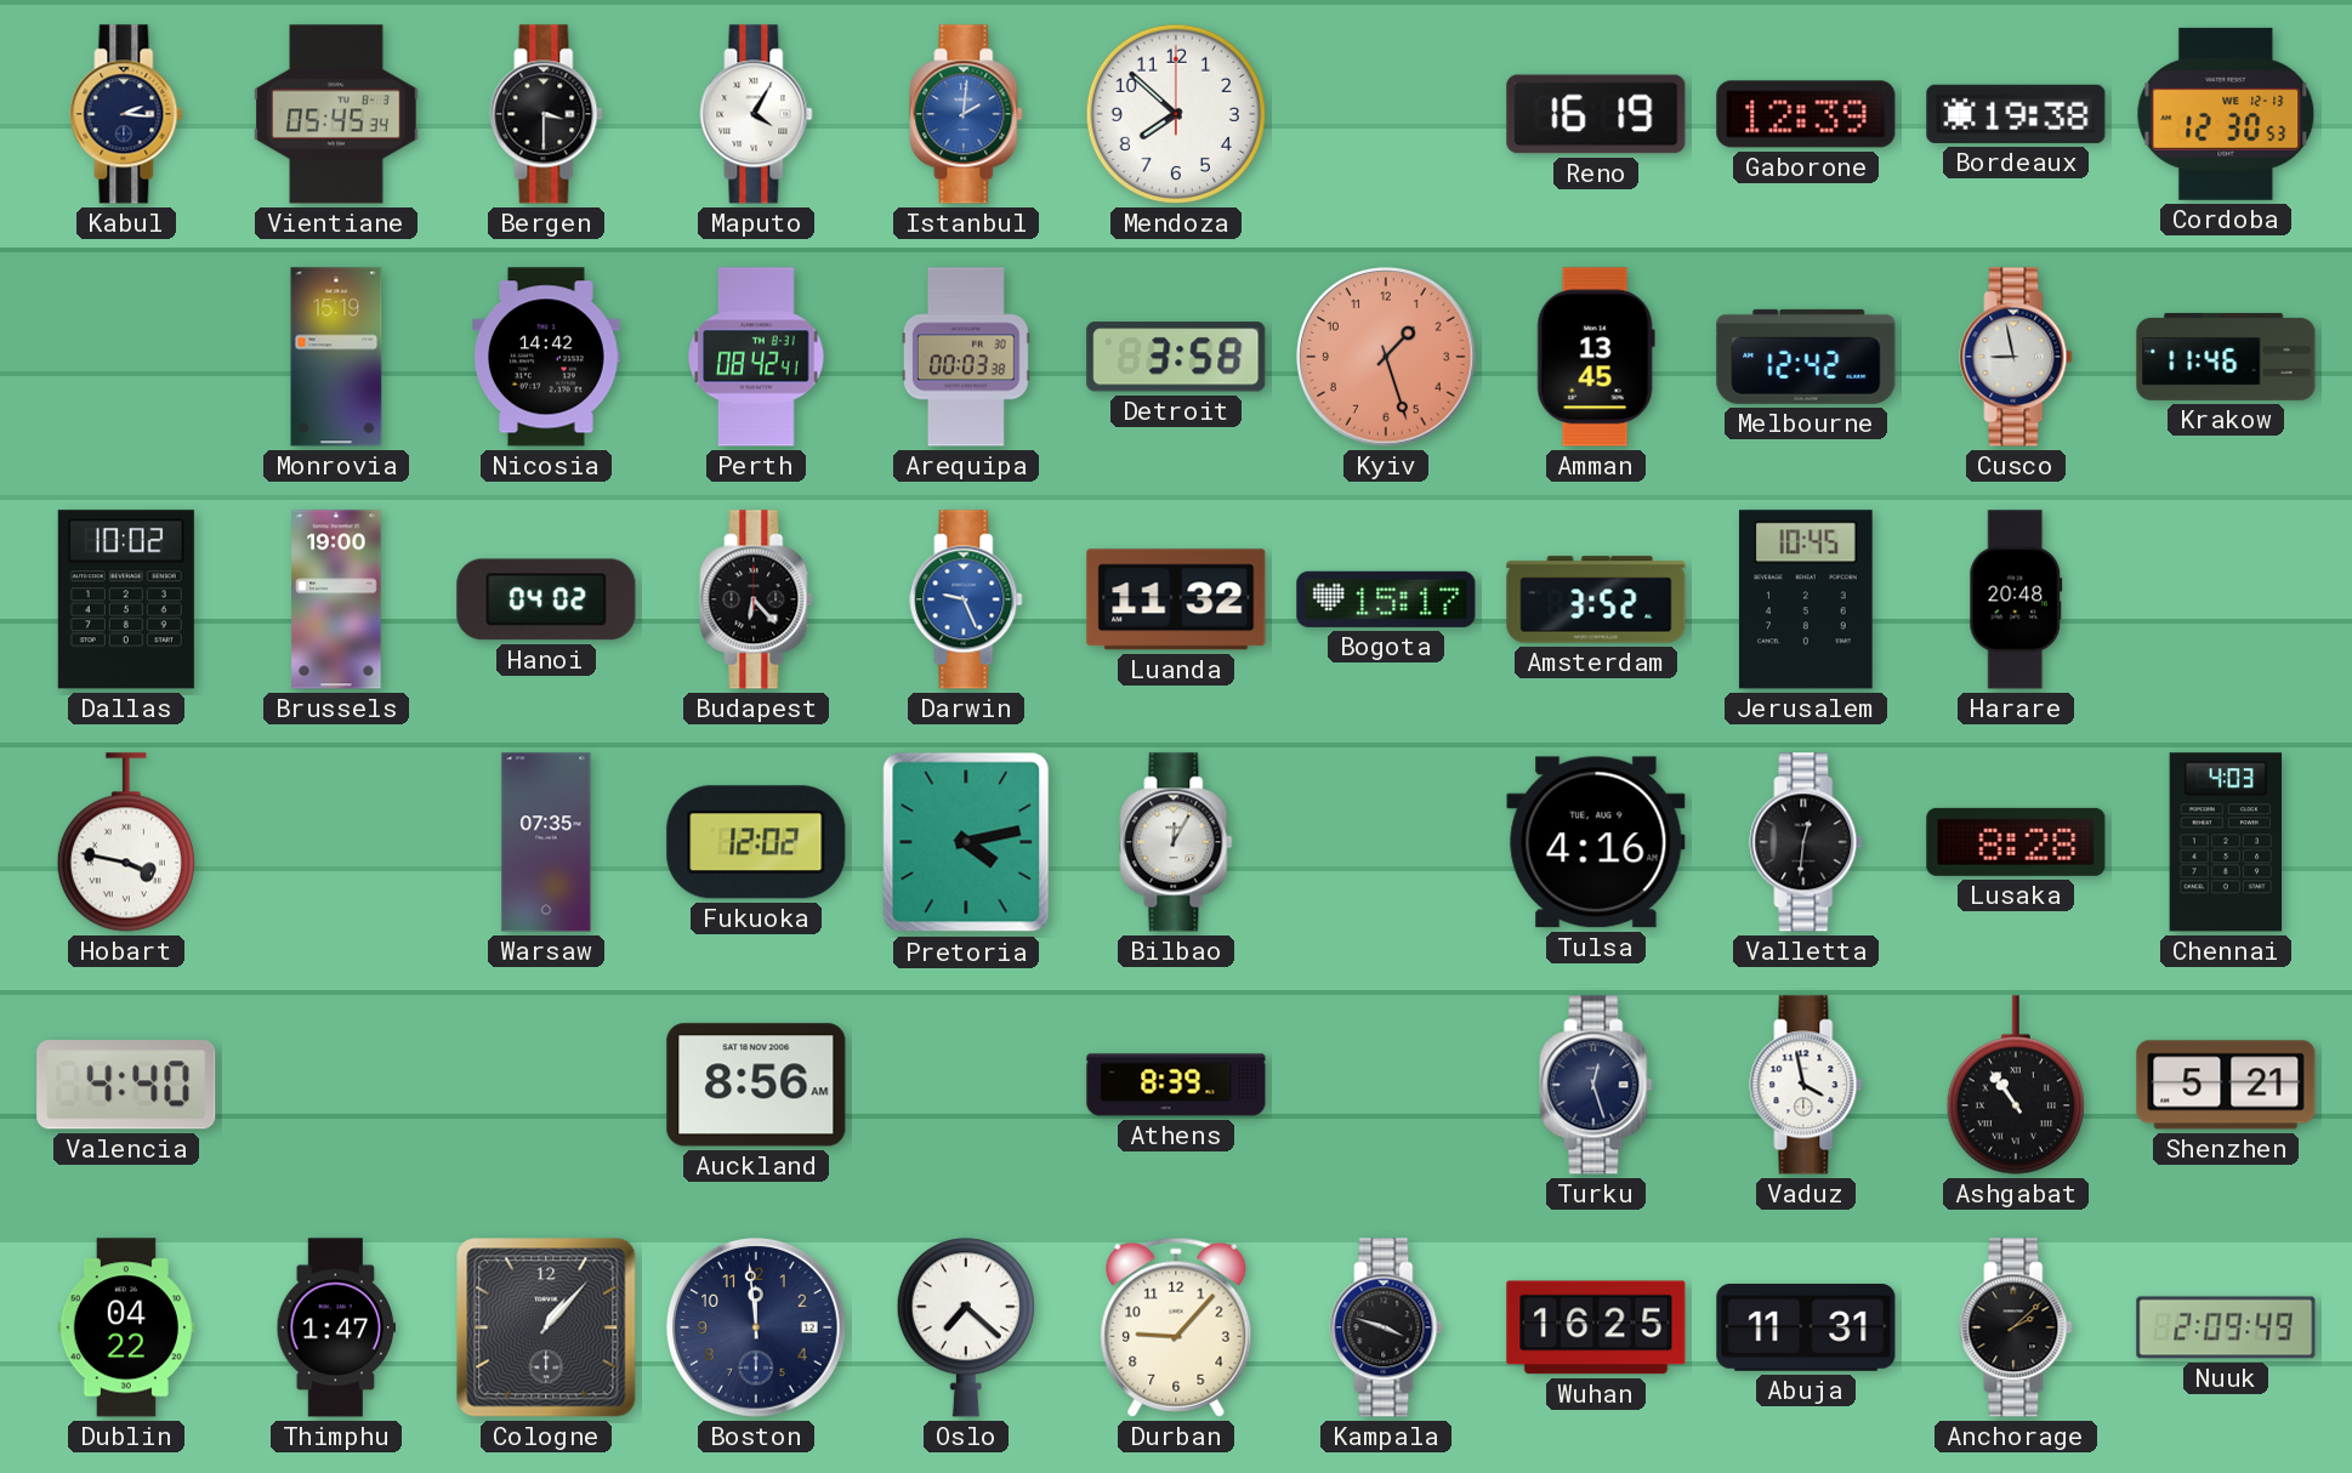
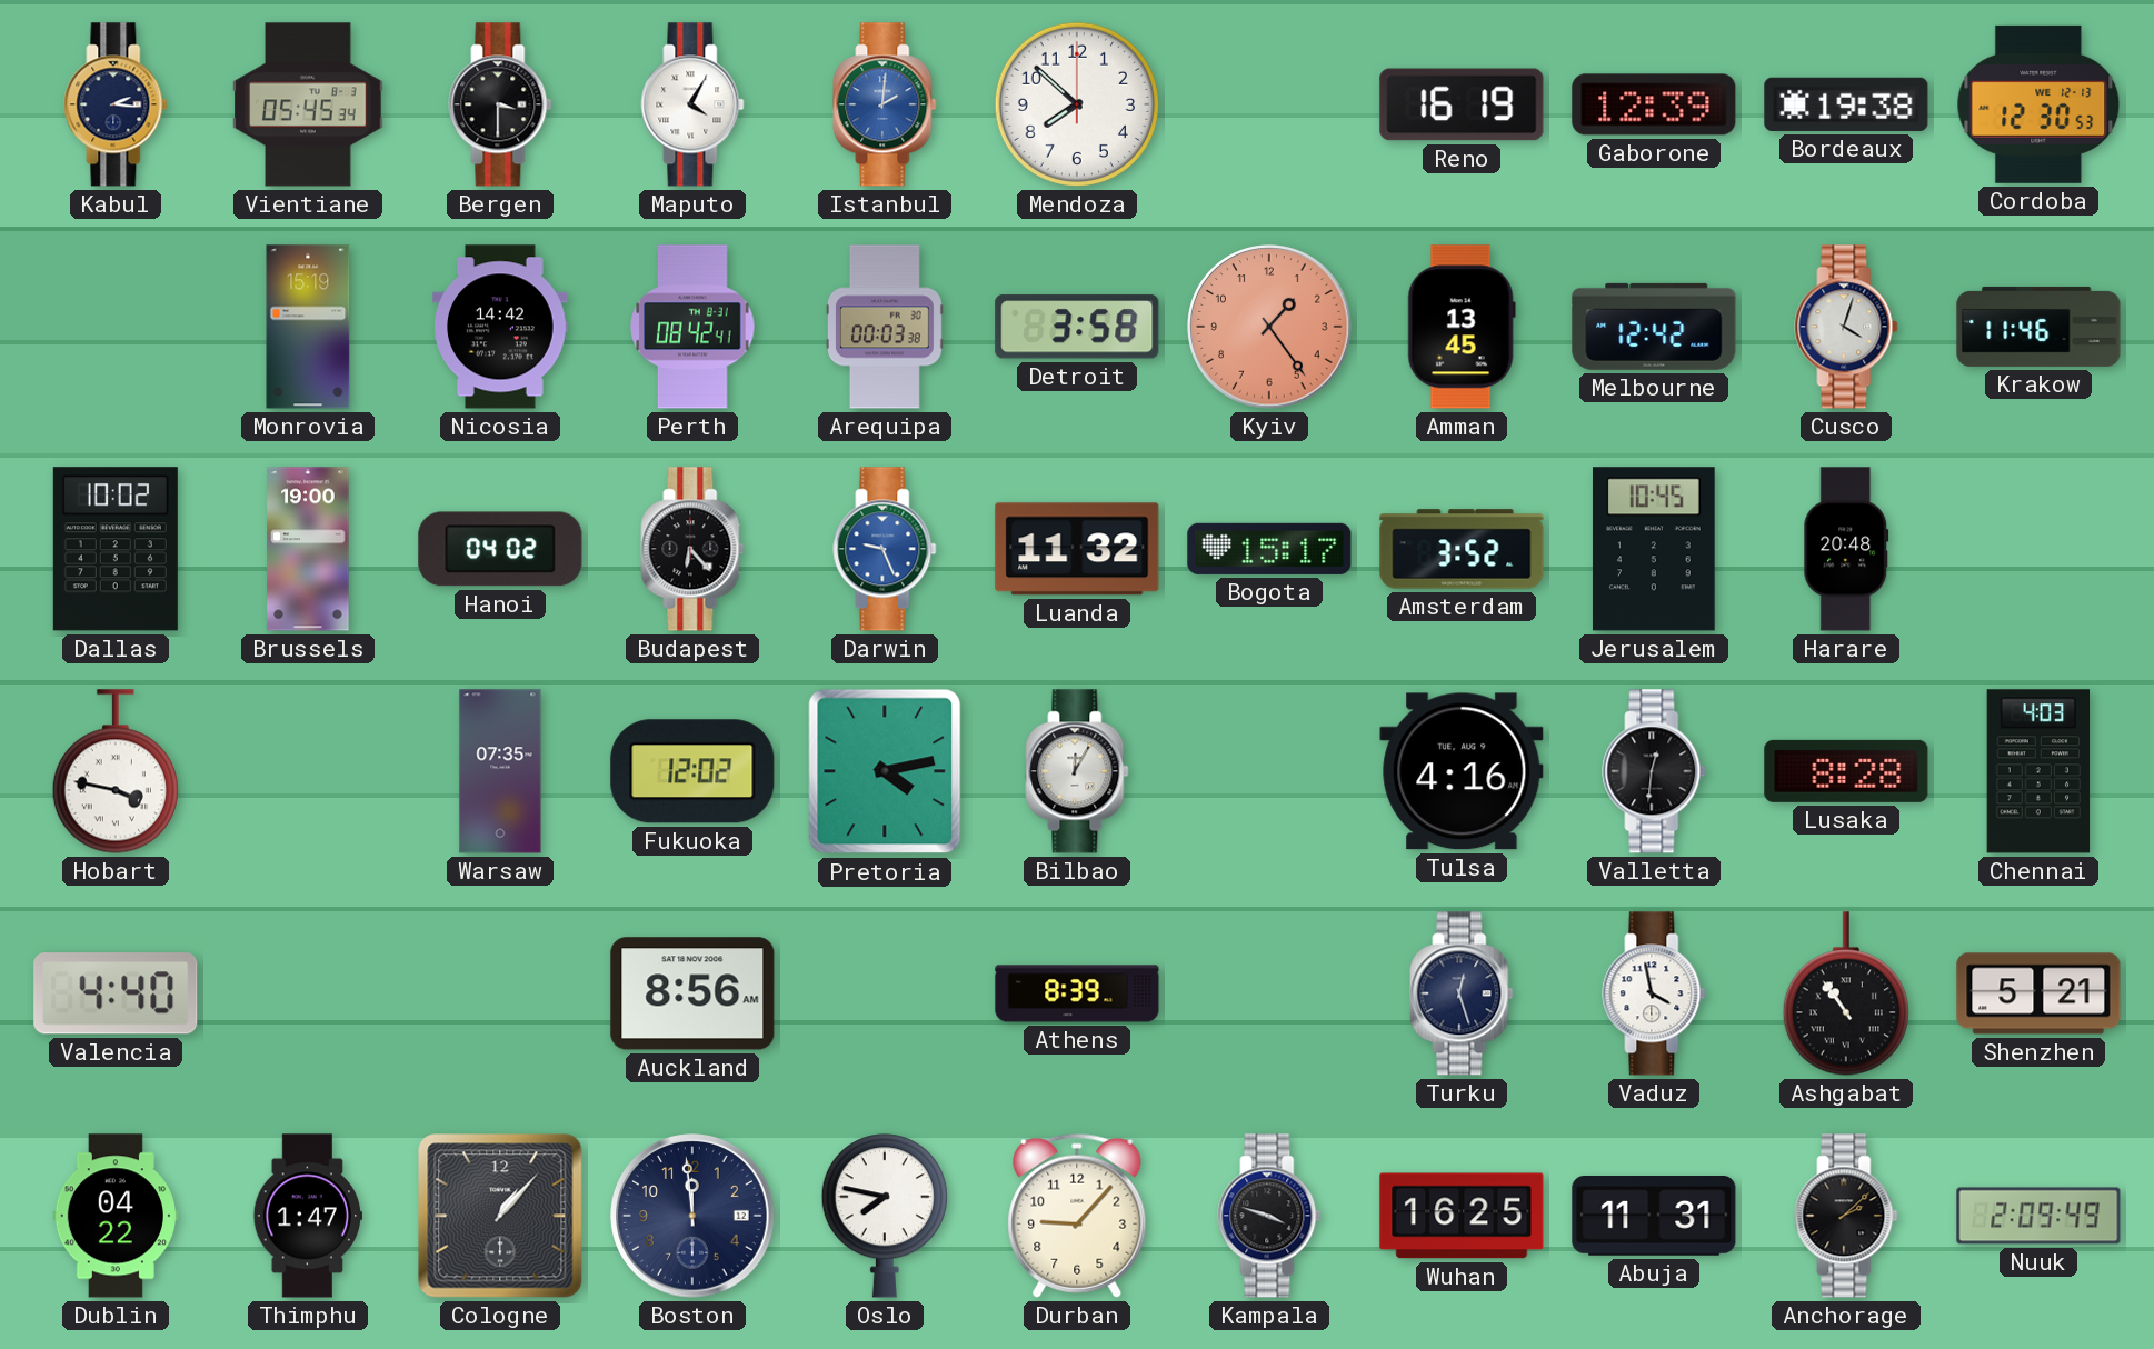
Kyiv: 1:27 -> 1:24
Cusco: 8:58 -> 4:03
Oslo: 7:22 -> 7:47
